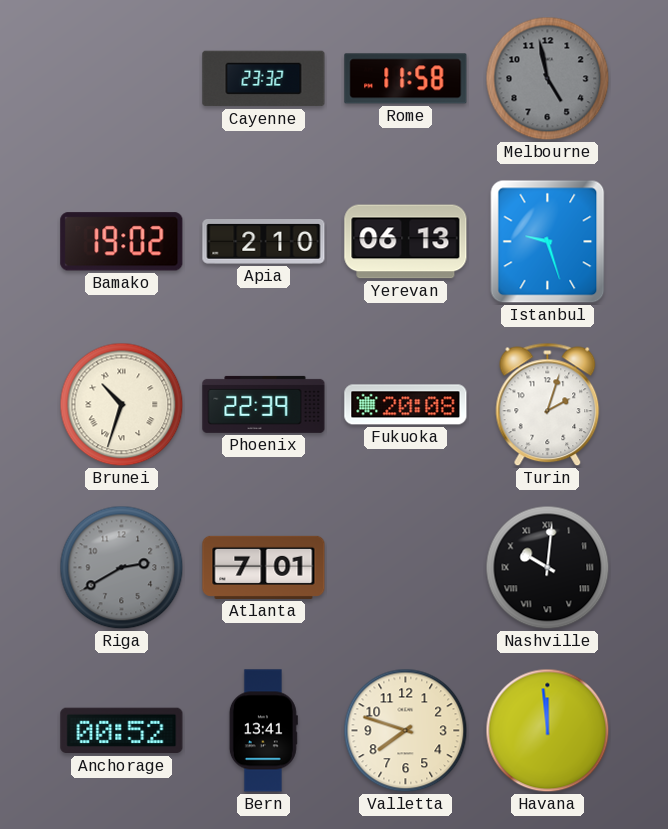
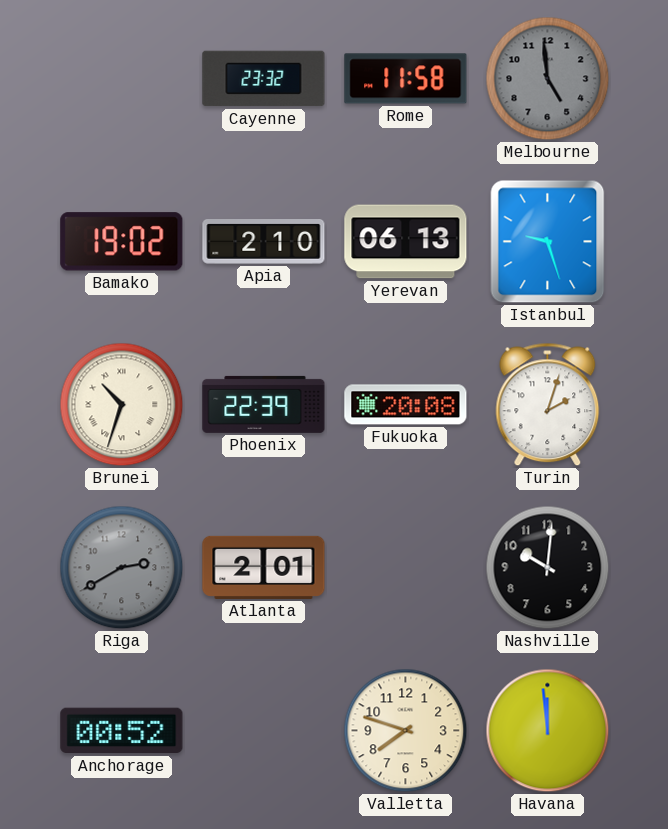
Melbourne: 4:58 -> 4:59
Atlanta: 7:01 -> 2:01
Nashville numerals: Roman -> Arabic
Bern: 13:41 -> none
